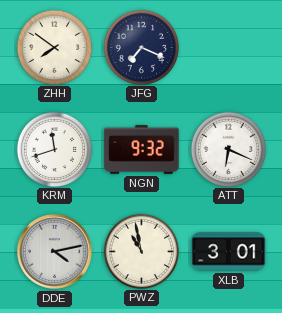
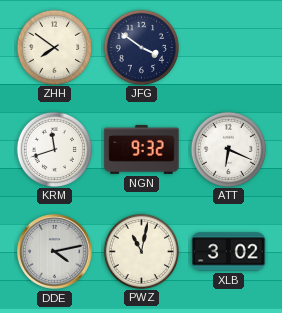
JFG: 7:19 -> 3:51
PWZ: 10:58 -> 11:02
XLB: 3:01 -> 3:02
